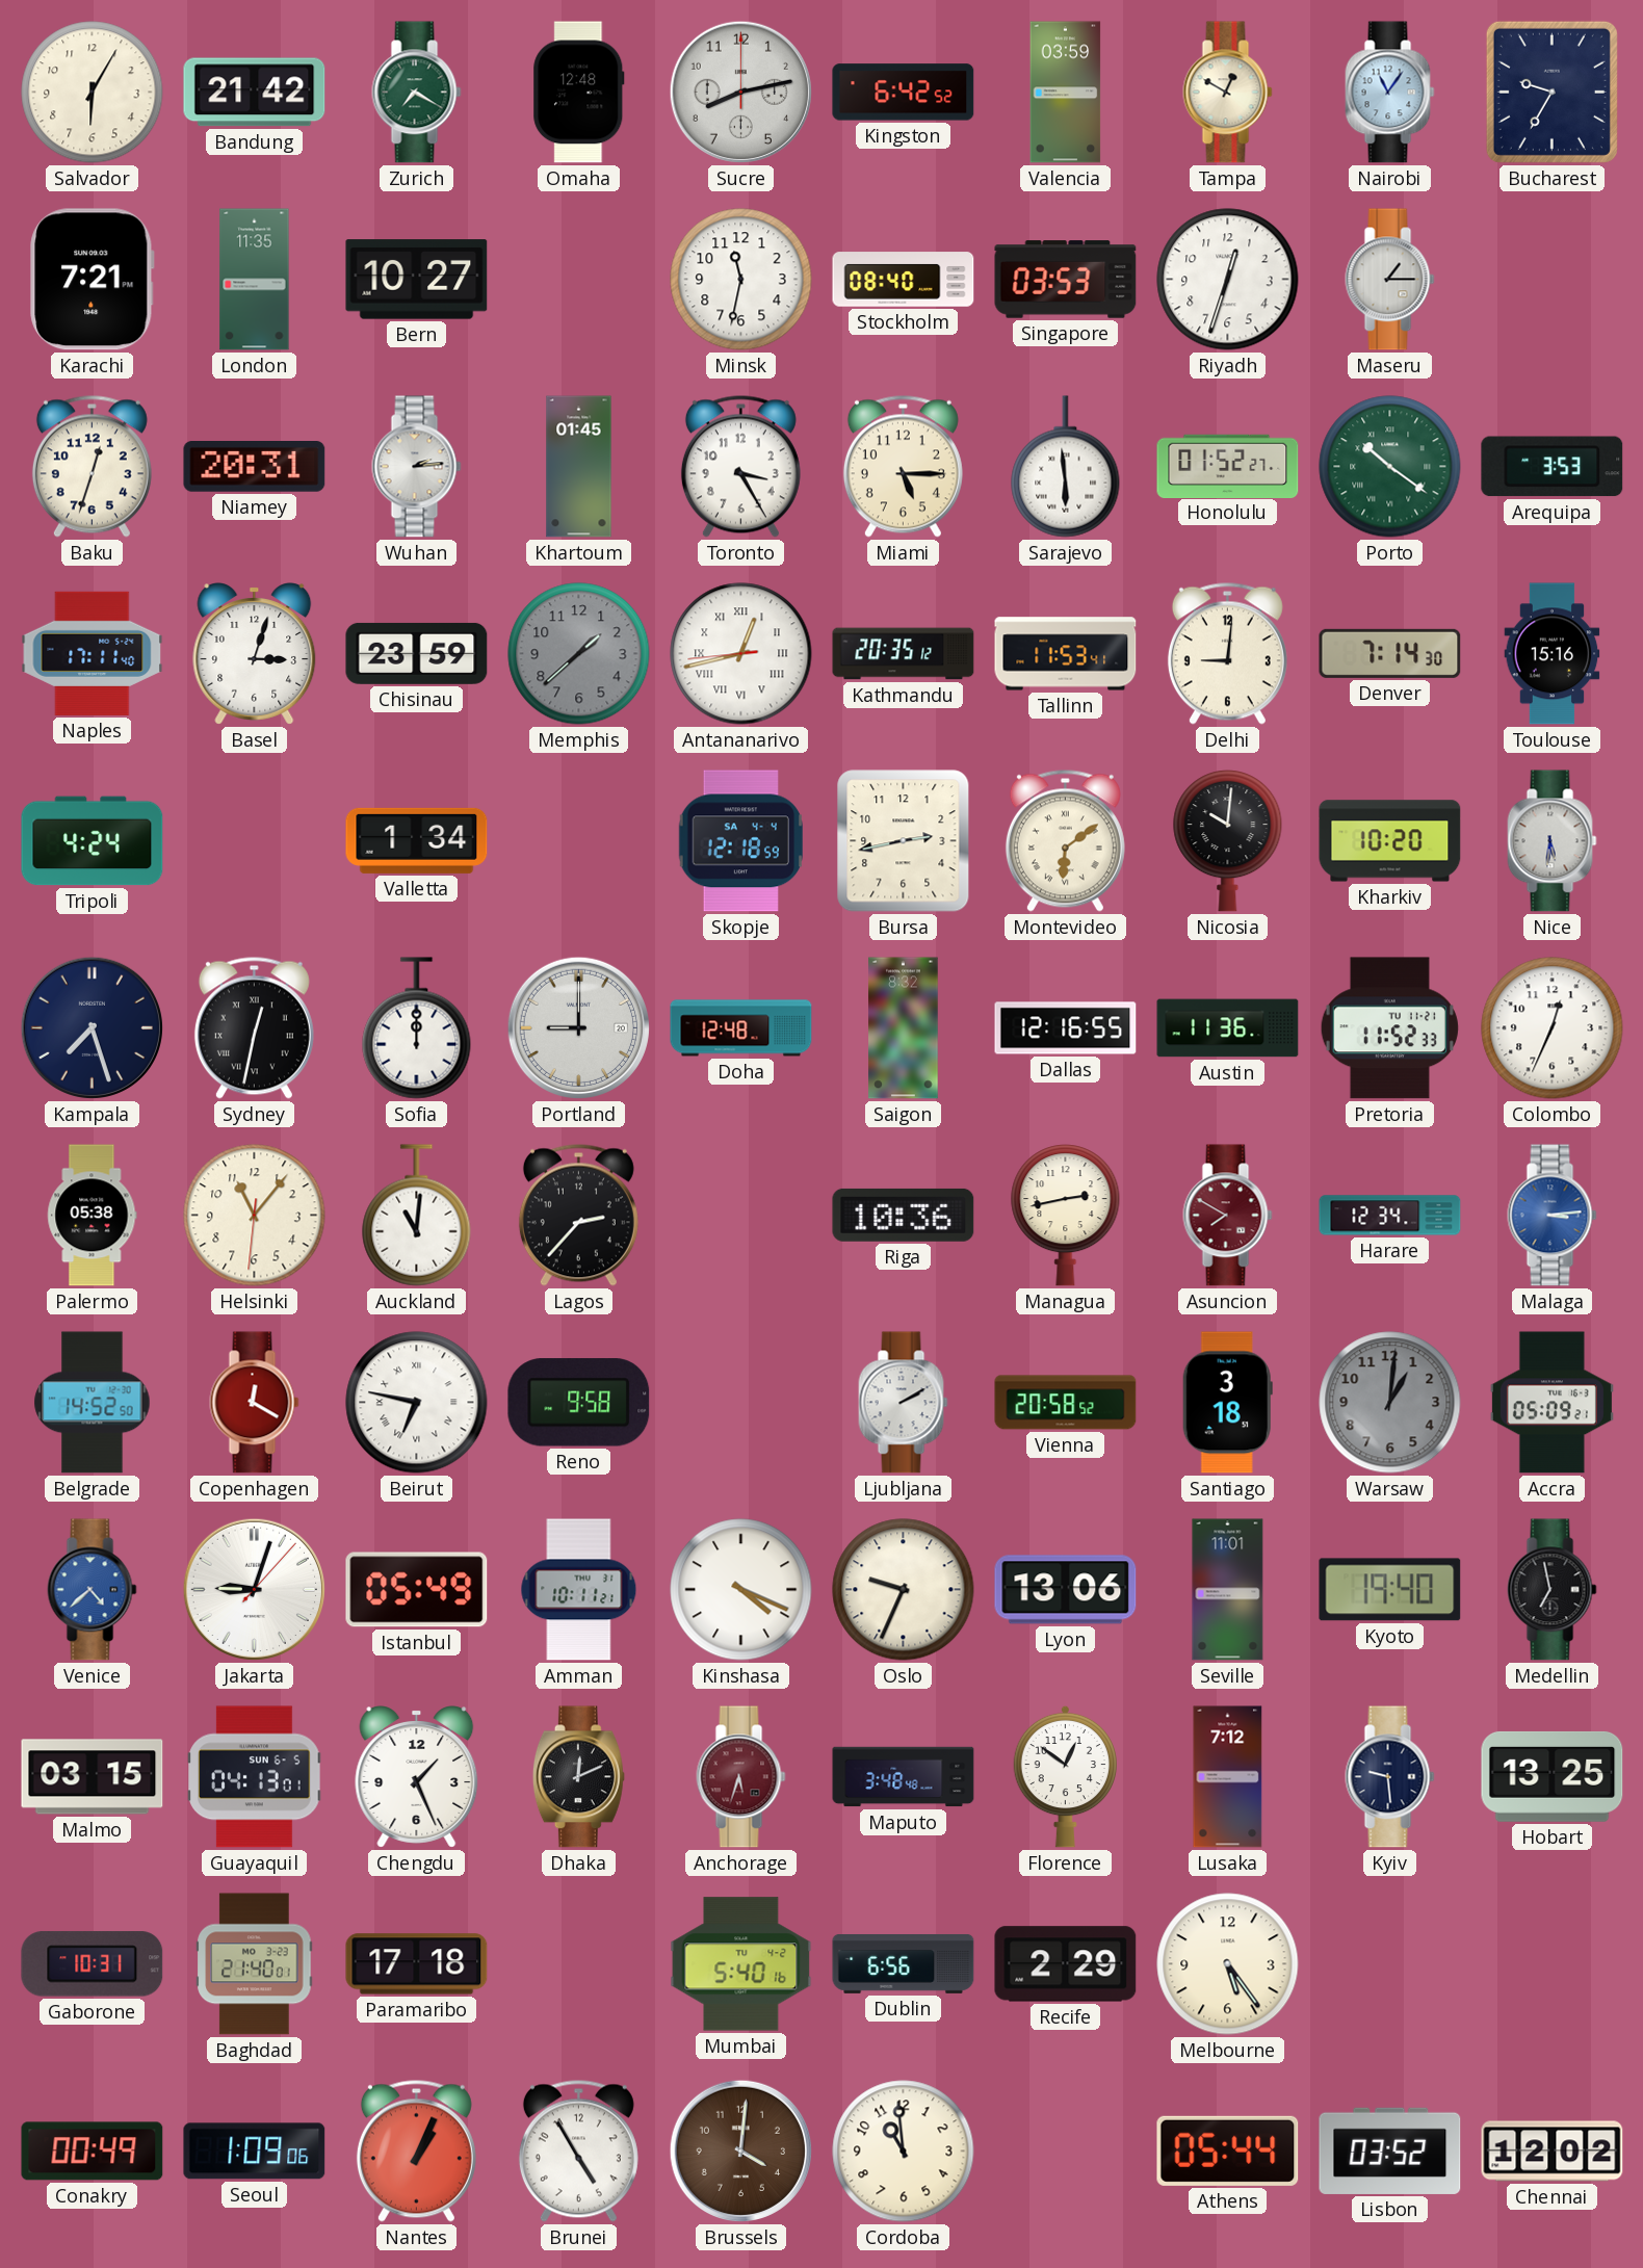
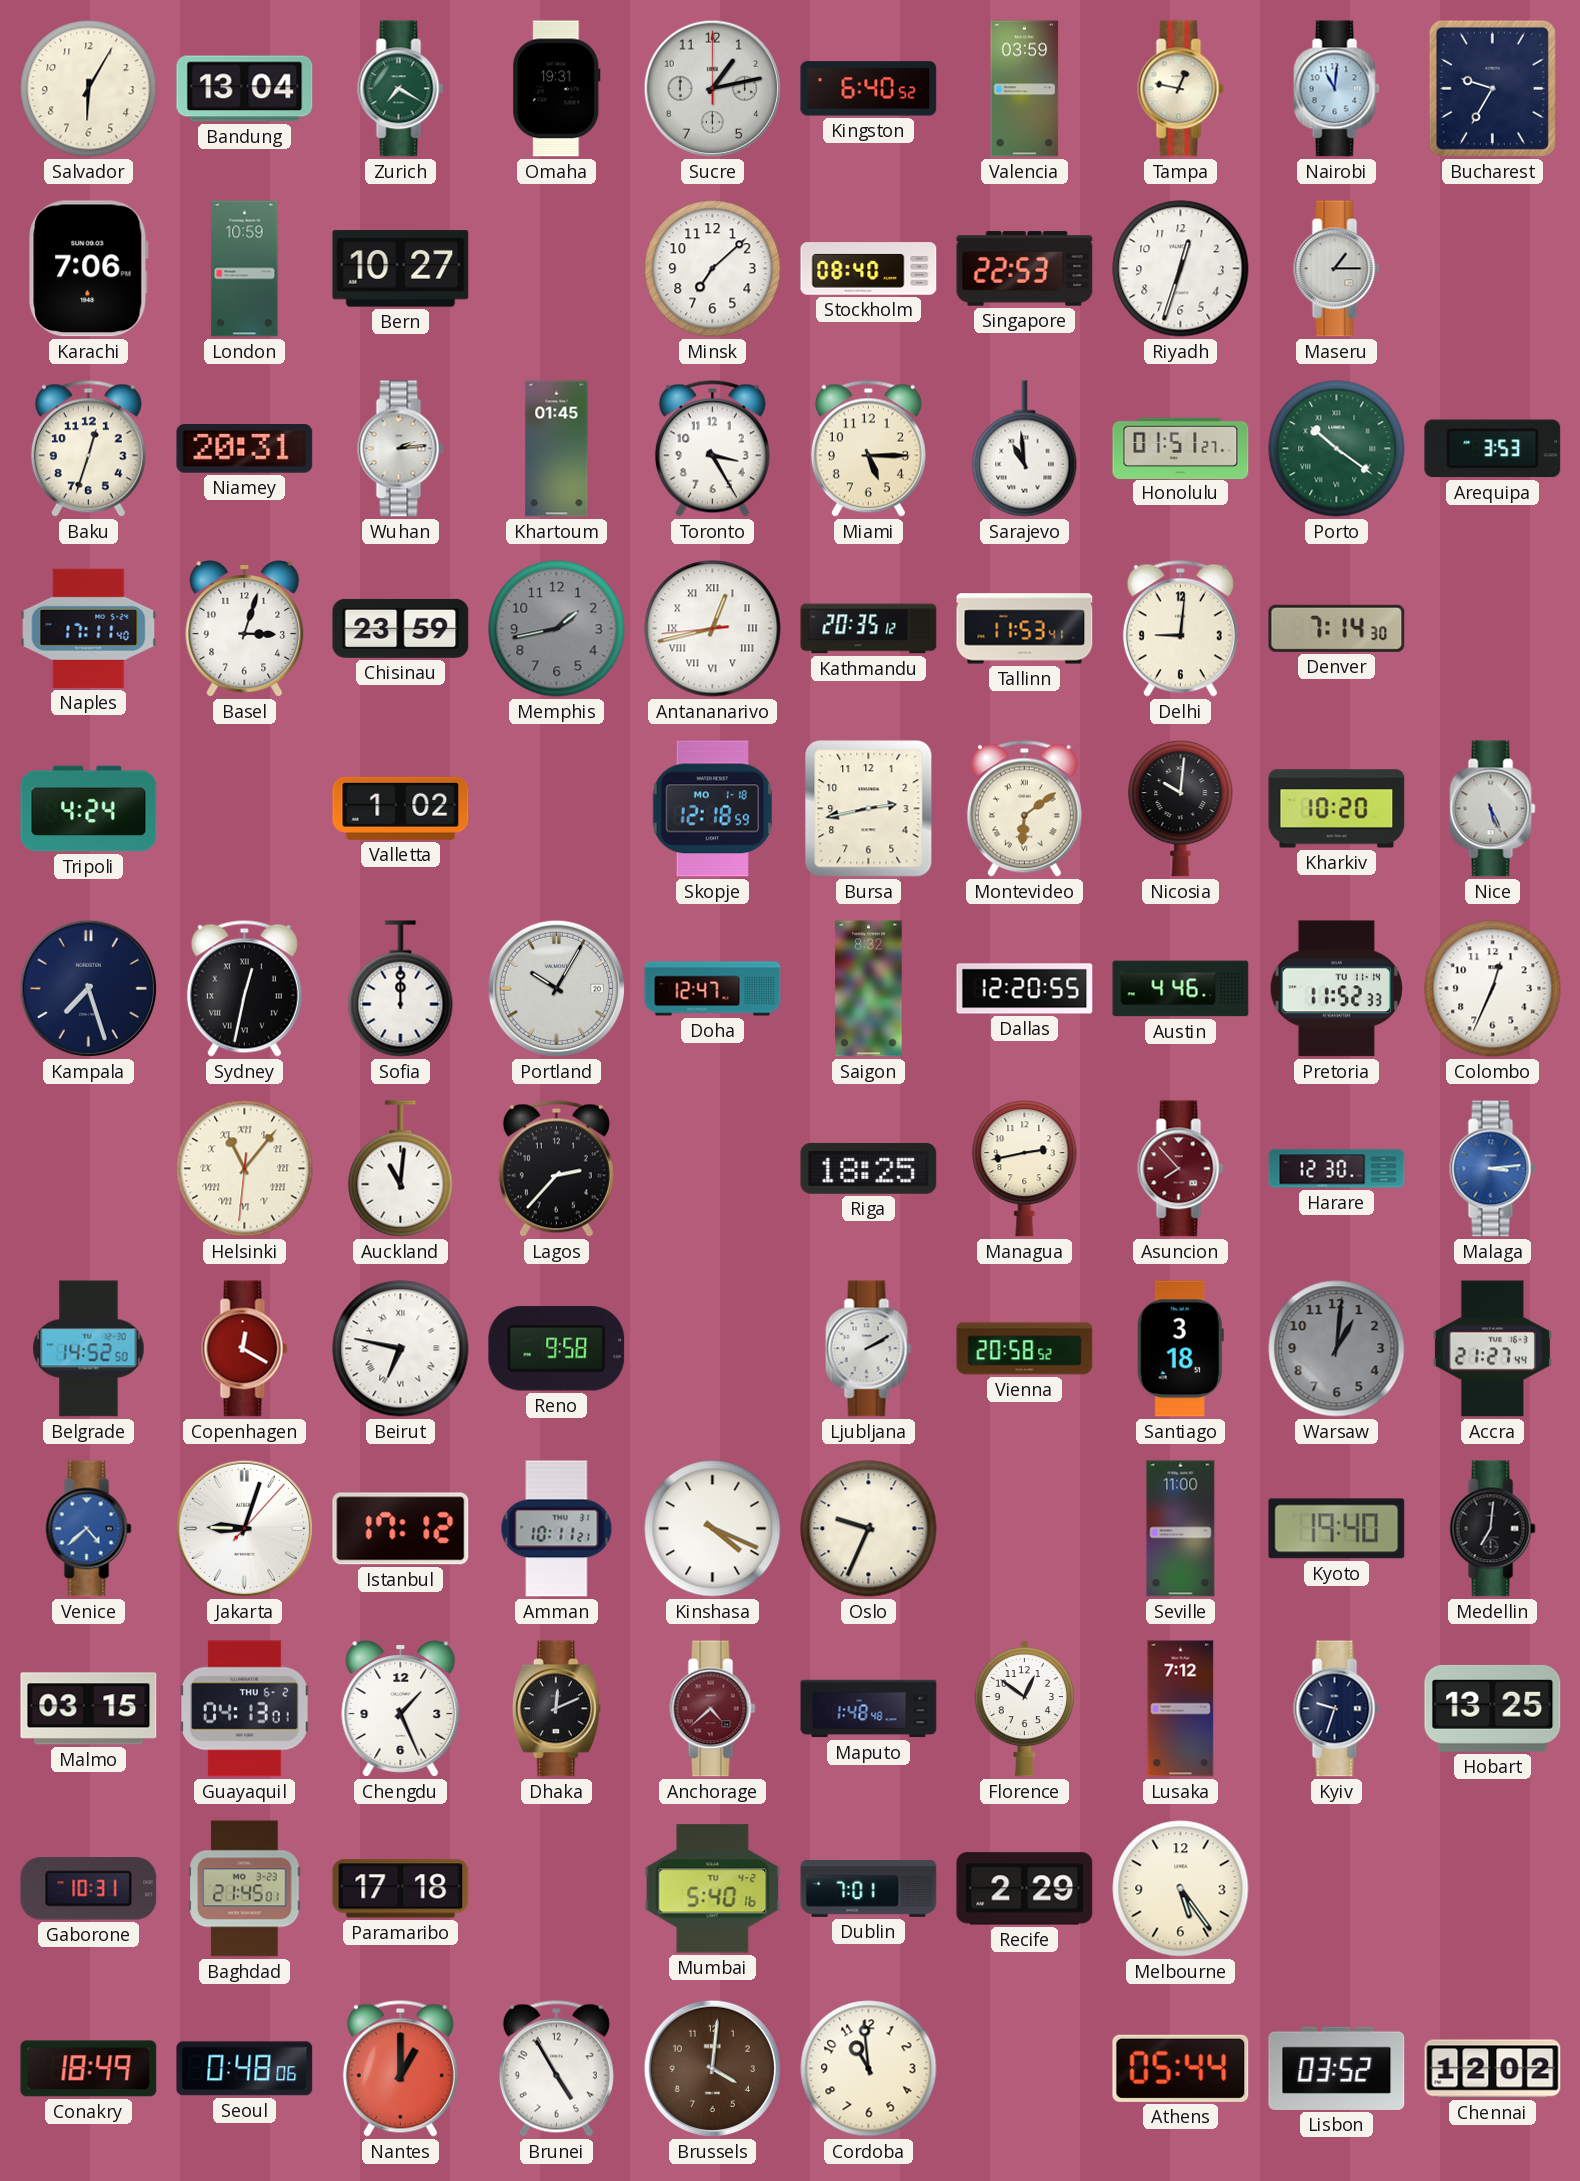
Bandung: 21:42 -> 13:04
Omaha: 12:48 -> 19:31
Sucre: 8:13 -> 1:13
Kingston: 6:42 -> 6:40
Tampa: 12:50 -> 12:47
Nairobi: 11:06 -> 11:01
Karachi: 7:21 -> 7:06
London: 11:35 -> 10:59
Minsk: 11:32 -> 7:08
Singapore: 03:53 -> 22:53
Sarajevo: 5:59 -> 10:59
Honolulu: 01:52 -> 01:51
Memphis: 1:38 -> 1:43
Toulouse: 15:16 -> none
Valletta: 1:34 -> 1:02
Skopje date: SA 4-4 -> MO 1-18
Nice: 5:31 -> 5:26
Portland: 9:00 -> 10:05
Doha: 12:48 -> 12:47
Dallas: 12:16 -> 12:20
Austin: 11:36 -> 4:46
Pretoria date: TU 11-21 -> TU 11-14
Palermo: 05:38 -> none
Helsinki numerals: Arabic -> Roman
Riga: 10:36 -> 18:25
Asuncion: 7:50 -> 7:53
Harare: 12:34 -> 12:30
Accra: 05:09 -> 21:27
Istanbul: 05:49 -> 17:12
Lyon: 13:06 -> none
Seville: 11:01 -> 11:00
Medellin: 6:58 -> 7:01
Guayaquil date: SUN 6-5 -> THU 6-2
Anchorage: 5:33 -> 4:38
Maputo: 3:48 -> 1:48
Kyiv: 9:29 -> 9:33
Baghdad: 21:40 -> 21:45
Dublin: 6:56 -> 7:01
Conakry: 00:49 -> 18:49
Seoul: 1:09 -> 0:48
Nantes: 1:04 -> 1:00
